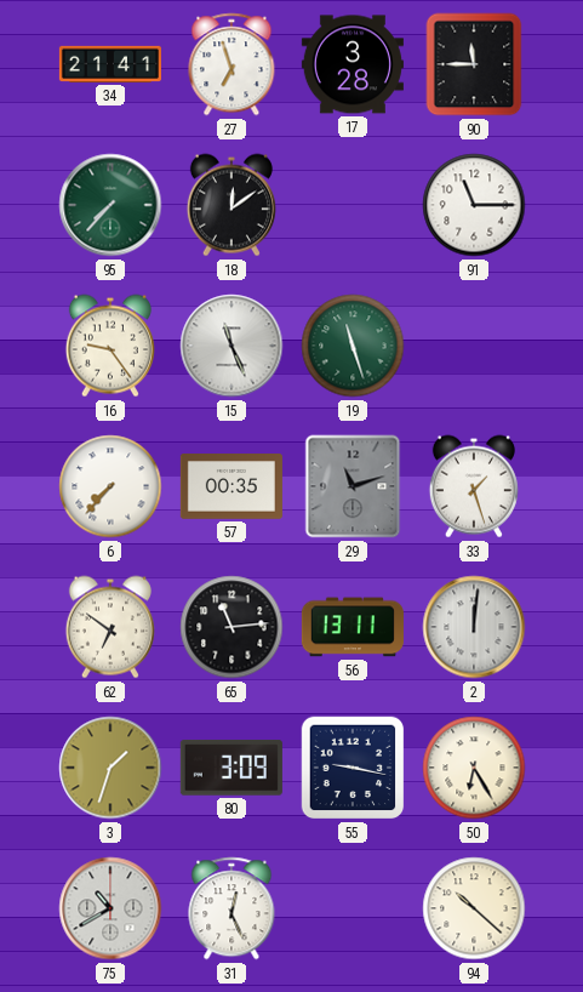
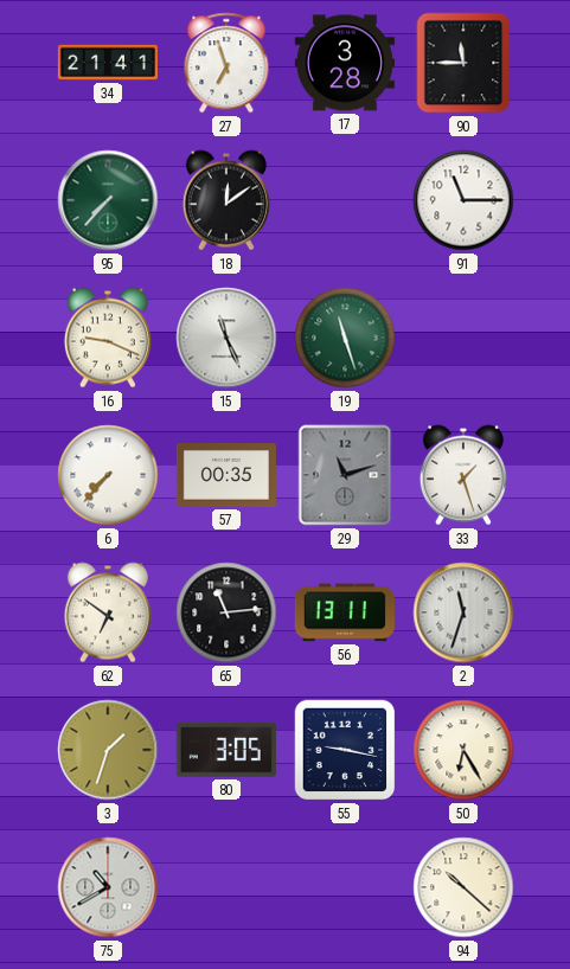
16: 9:24 -> 9:19
2: 12:01 -> 11:33
80: 3:09 -> 3:05
31: 12:26 -> none
